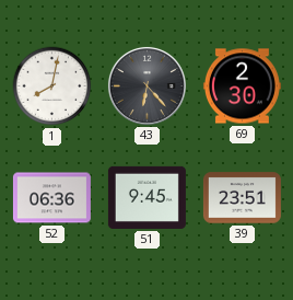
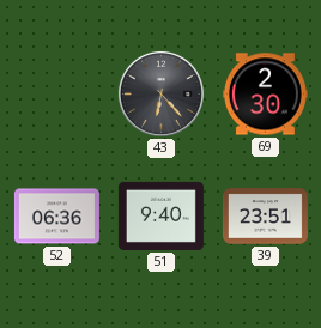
1: 8:02 -> none
51: 9:45 -> 9:40
